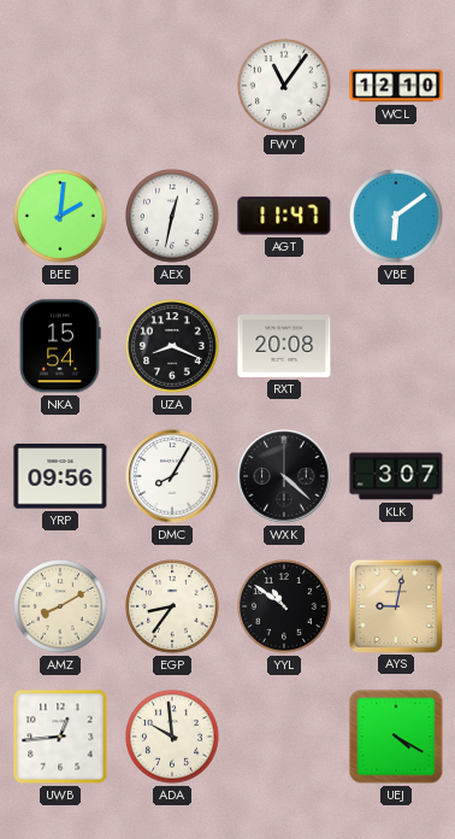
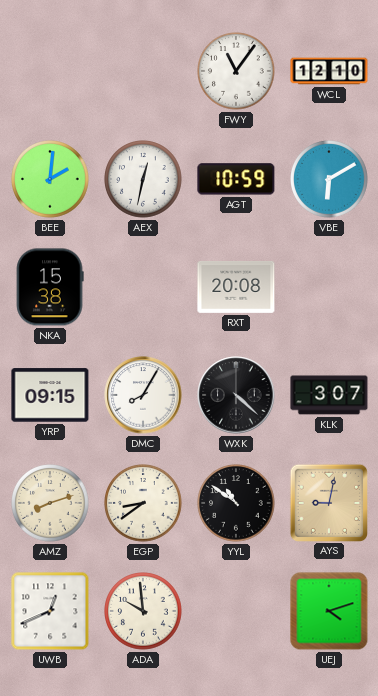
AGT: 11:47 -> 10:59
VBE: 6:09 -> 6:10
NKA: 15:54 -> 15:38
UZA: 8:19 -> none
YRP: 09:56 -> 09:15
AMZ: 8:10 -> 8:12
EGP: 8:36 -> 8:39
UWB: 12:44 -> 12:41
UEJ: 4:20 -> 4:12
